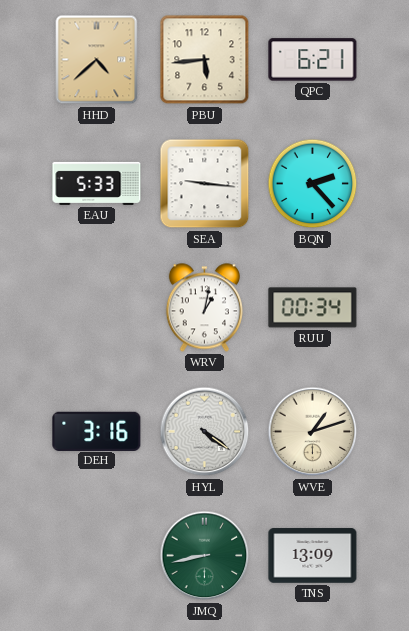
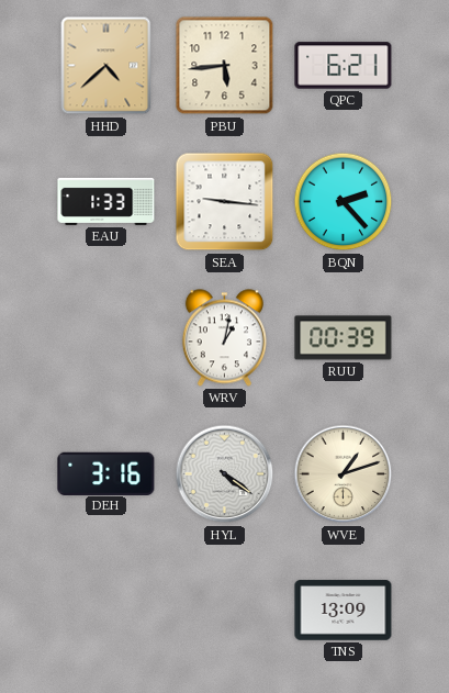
EAU: 5:33 -> 1:33
RUU: 00:34 -> 00:39
JMQ: 8:43 -> none
